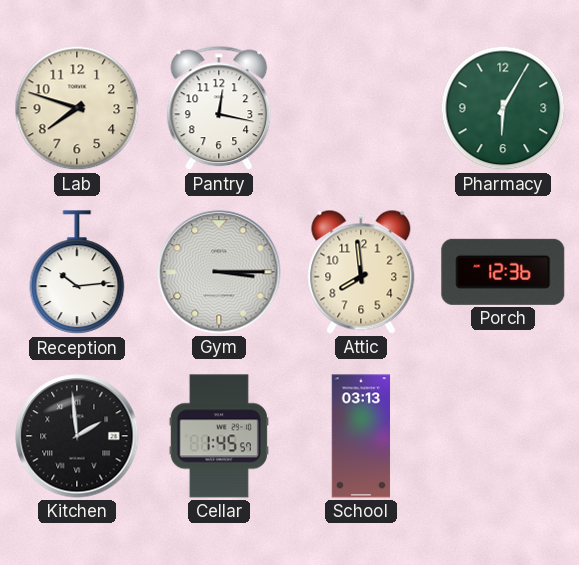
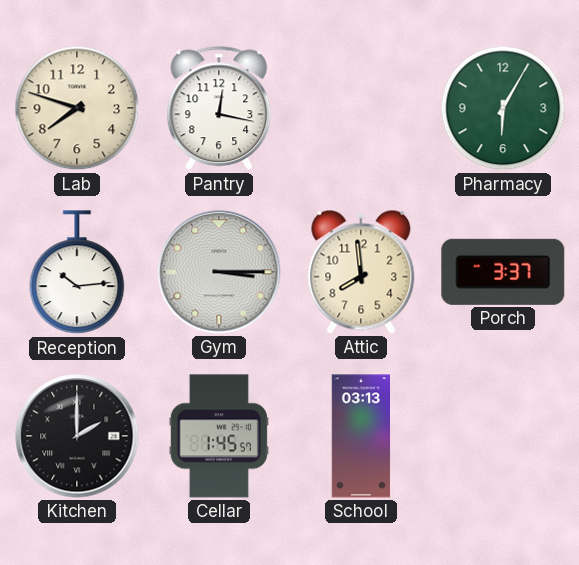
Porch: 12:36 -> 3:37
Kitchen: 1:59 -> 2:00
